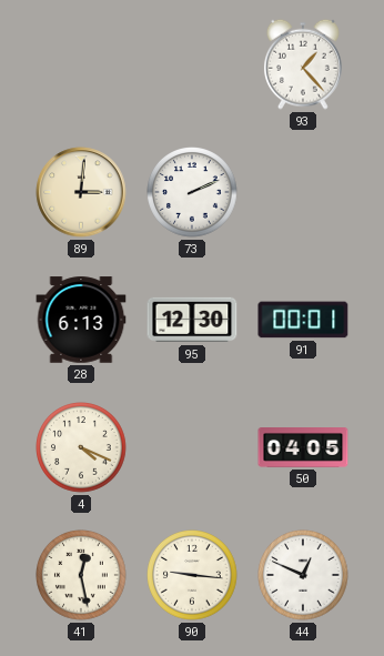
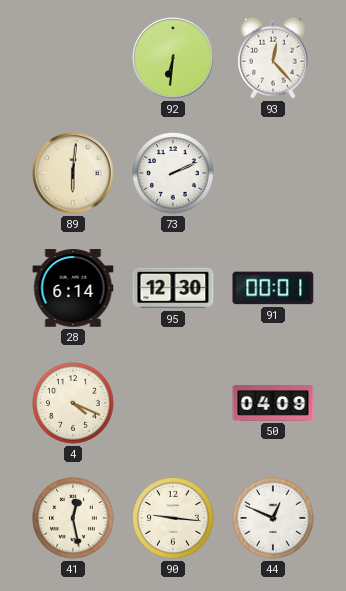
92: none -> 6:31
93: 1:23 -> 12:23
89: 3:01 -> 6:01
28: 6:13 -> 6:14
50: 04:05 -> 04:09
